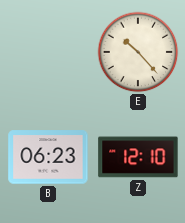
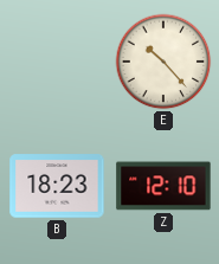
B: 06:23 -> 18:23
